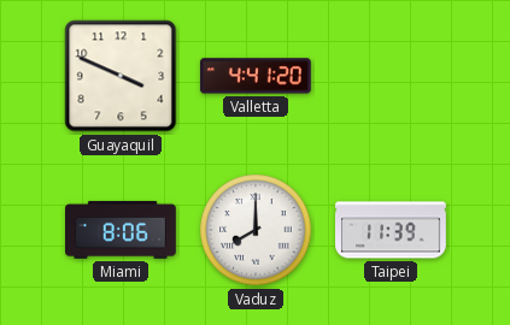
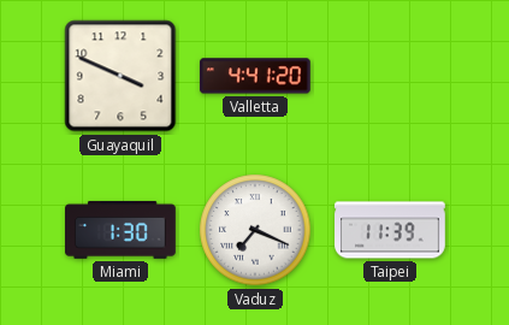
Miami: 8:06 -> 1:30
Vaduz: 8:00 -> 7:19
